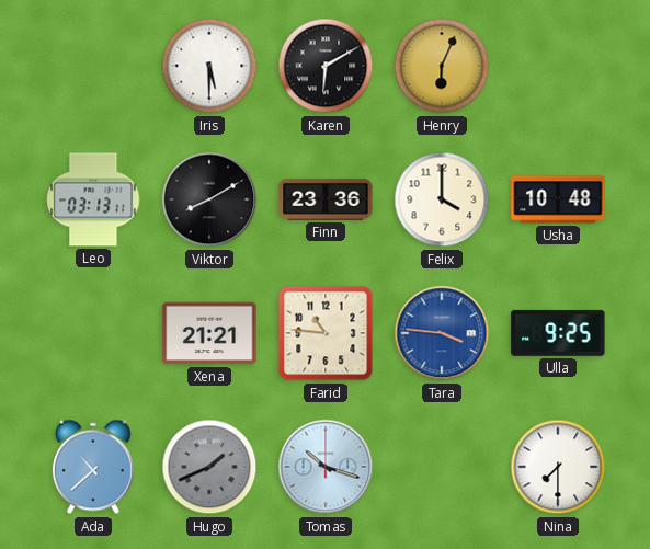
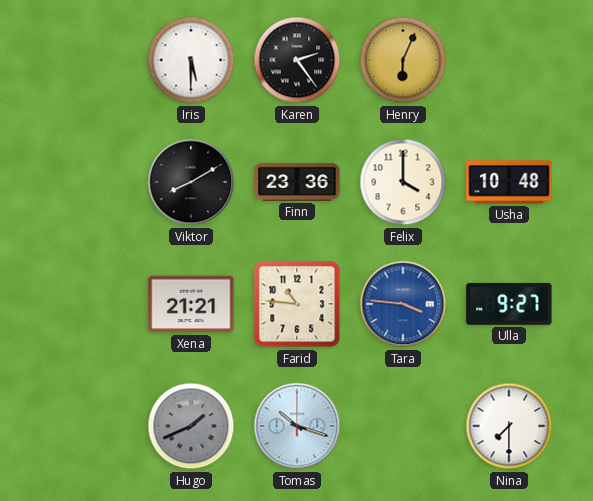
Karen: 6:10 -> 2:24
Leo: 03:13 -> none
Ulla: 9:25 -> 9:27
Ada: 10:38 -> none
